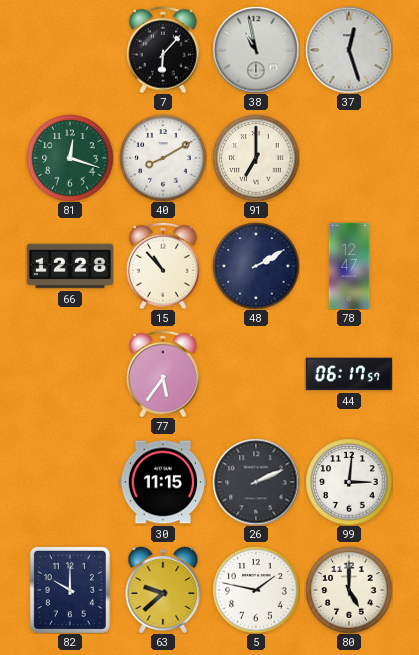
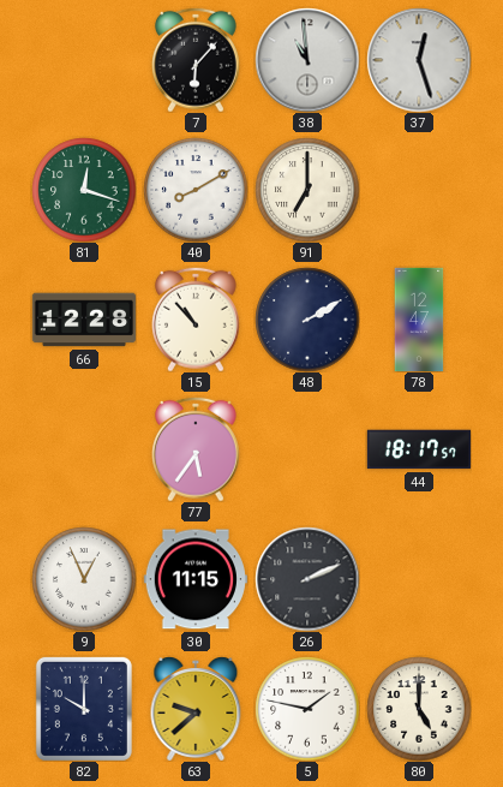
38: 10:58 -> 10:59
44: 06:17 -> 18:17
9: none -> 12:56
99: 3:01 -> none
